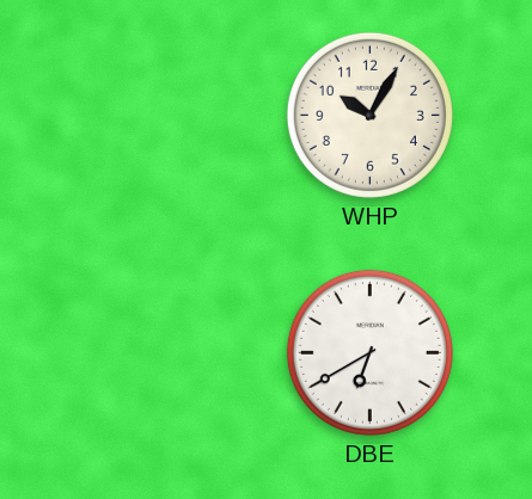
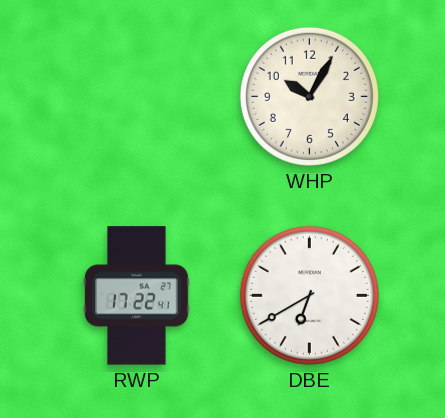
RWP: none -> 17:22
